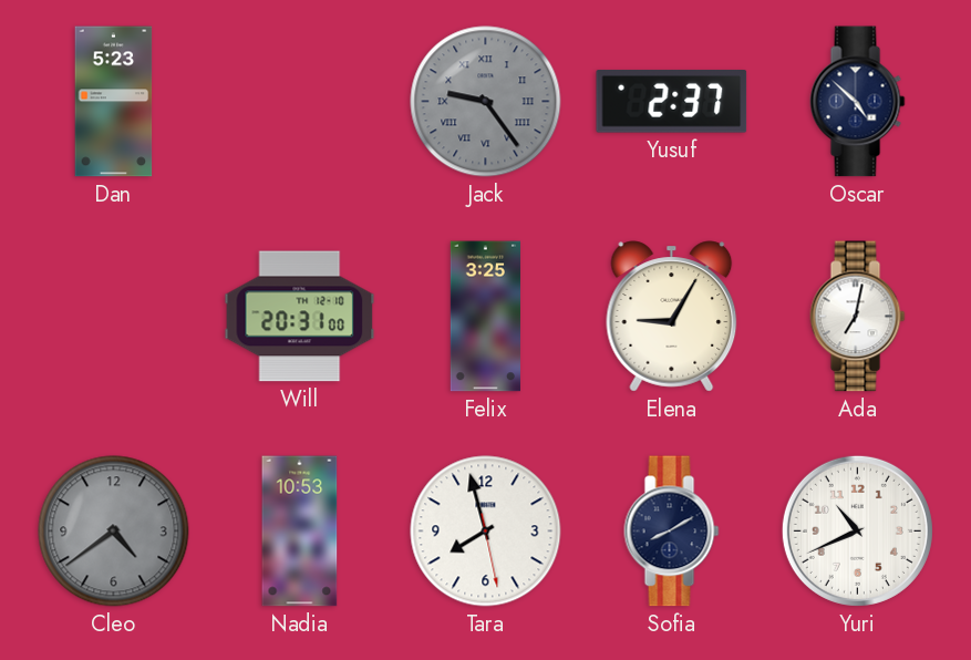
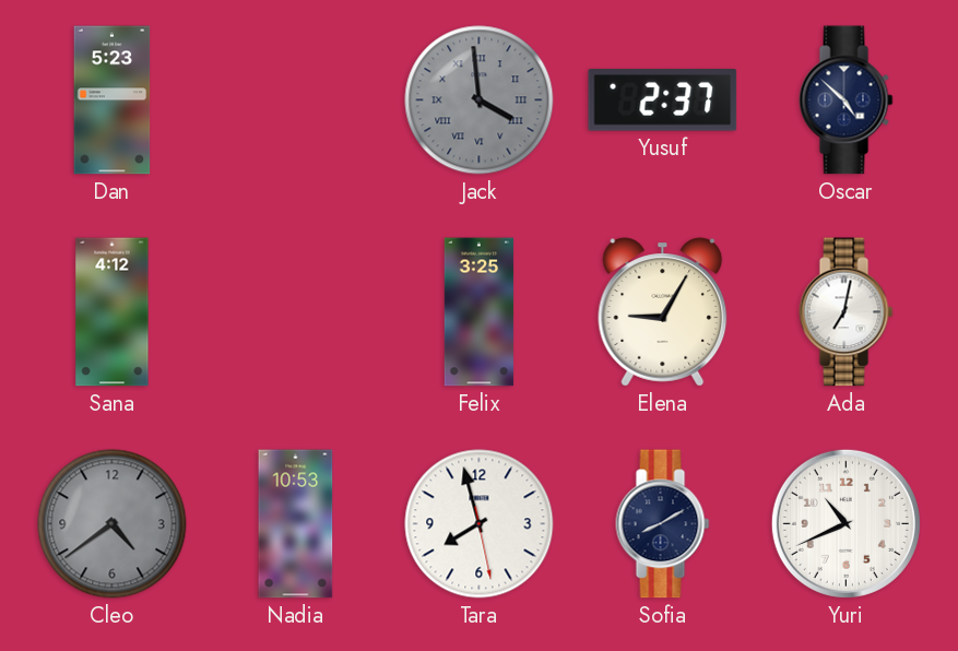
Jack: 9:24 -> 3:59
Sana: none -> 4:12
Will: 20:31 -> none
